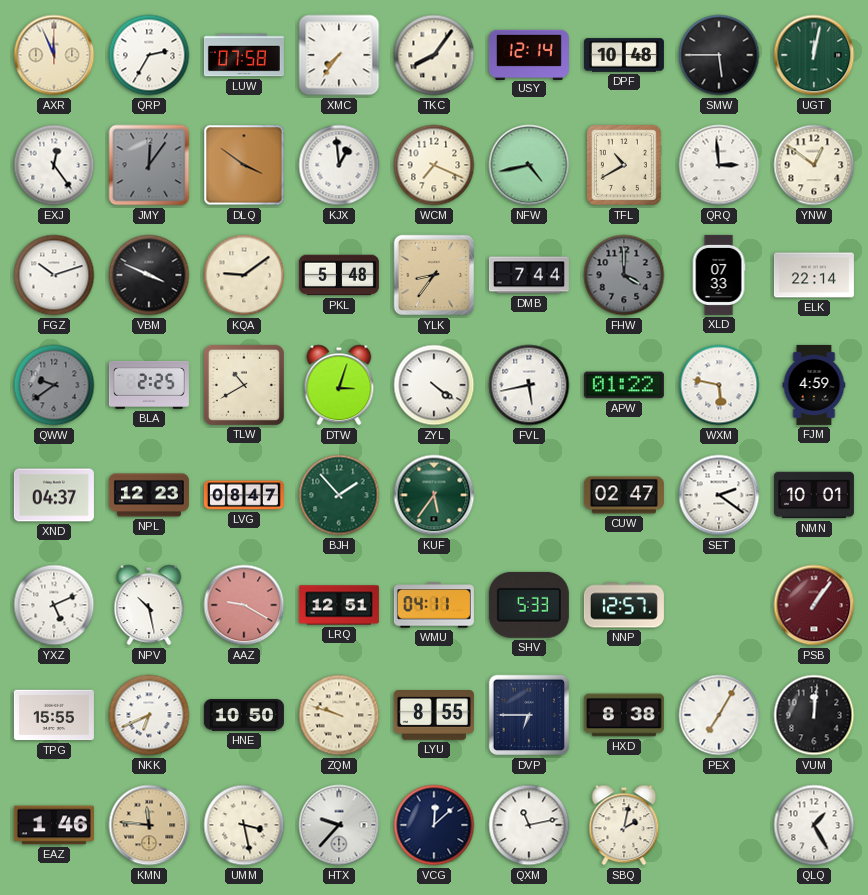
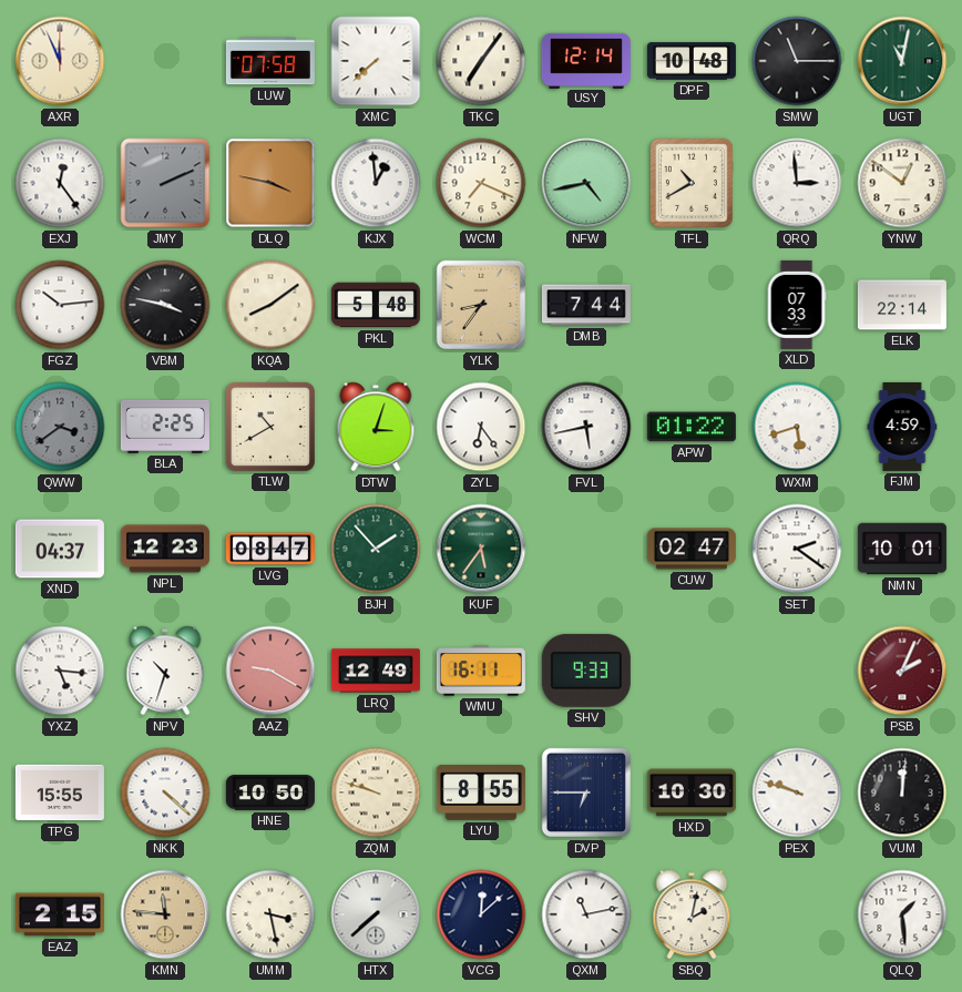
QRP: 2:35 -> none
XMC: 7:36 -> 7:38
TKC: 8:06 -> 7:06
SMW: 5:45 -> 11:15
UGT: 12:02 -> 11:02
JMY: 12:06 -> 2:11
DLQ: 3:51 -> 3:47
FGZ: 10:12 -> 10:14
VBM: 3:49 -> 3:47
KQA: 9:09 -> 8:09
FHW: 4:00 -> none
QWW: 9:39 -> 3:39
ZYL: 4:21 -> 6:24
WXM: 5:47 -> 5:42
YXZ: 5:11 -> 5:16
NPV: 10:28 -> 10:33
LRQ: 12:51 -> 12:49
WMU: 04:11 -> 16:11
SHV: 5:33 -> 9:33
NNP: 12:57 -> none
PSB: 1:06 -> 2:04
NKK: 6:41 -> 4:22
HXD: 8:38 -> 10:30
PEX: 7:05 -> 9:48
EAZ: 1:46 -> 2:15
HTX: 9:37 -> 7:38
QLQ: 1:25 -> 1:29
